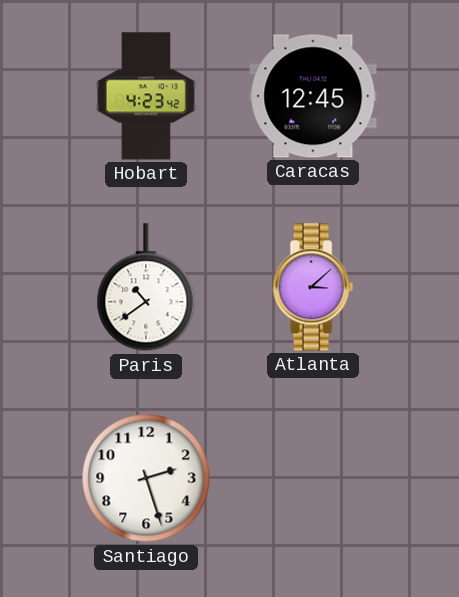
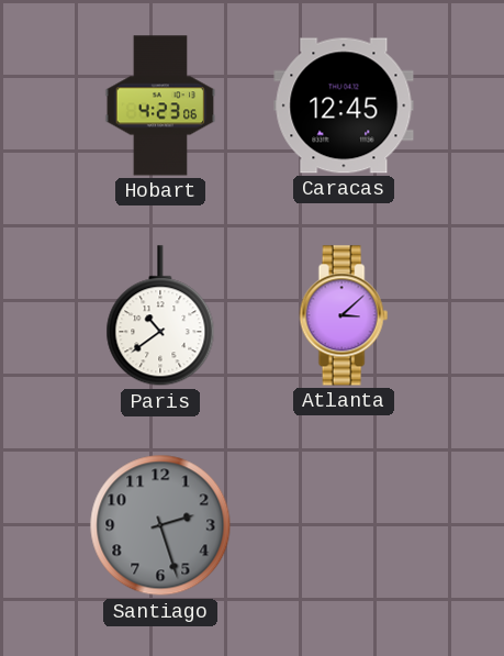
Hobart: 4:23:42 -> 4:23:06
Santiago dial: white -> grey
